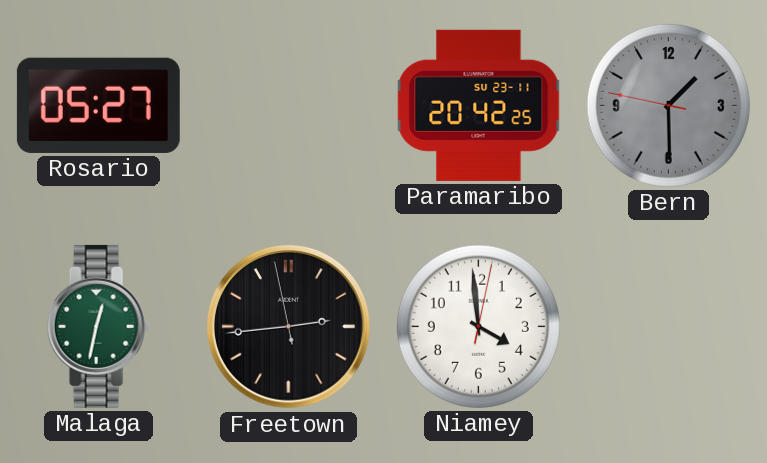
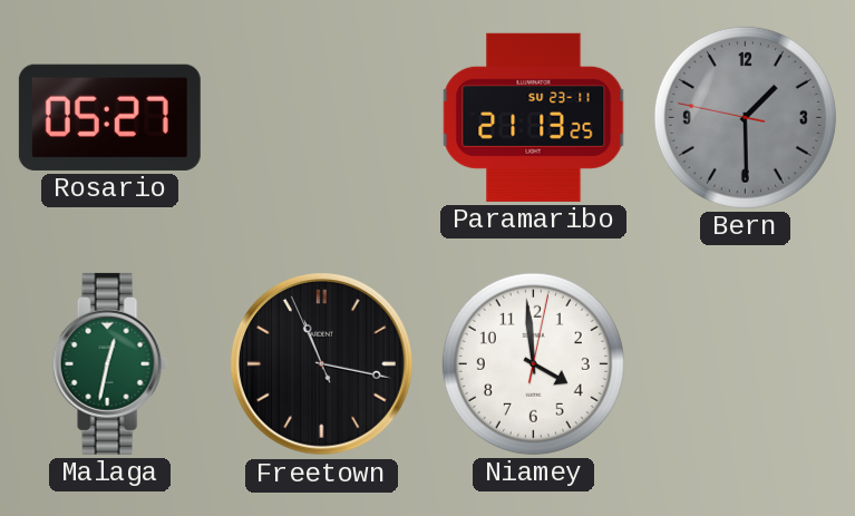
Paramaribo: 20:42 -> 21:13
Freetown: 2:43 -> 11:16
